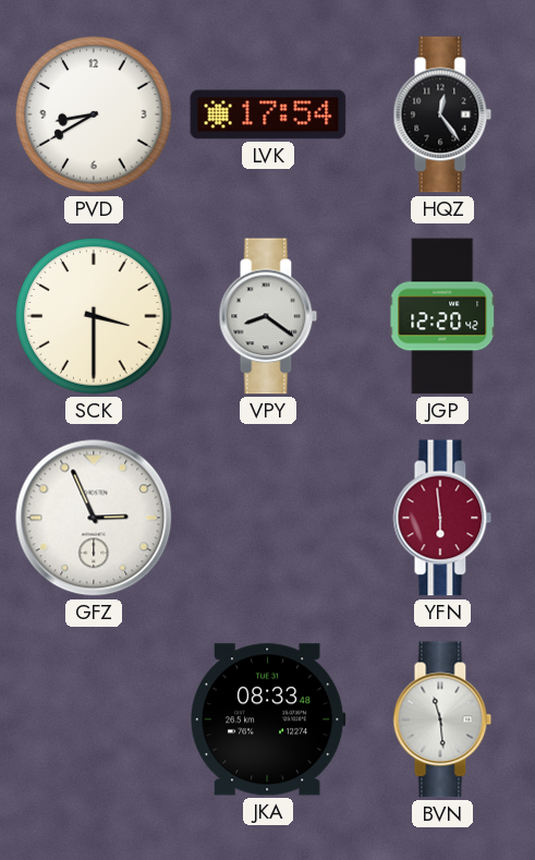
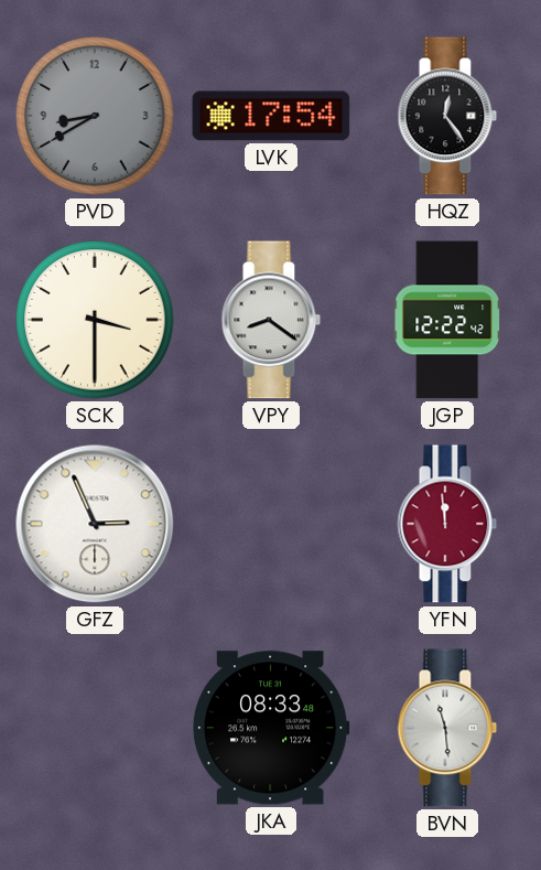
PVD dial: white -> grey
JGP: 12:20 -> 12:22
YFN: 5:59 -> 11:59
